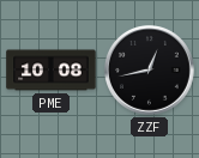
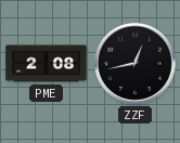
PME: 10:08 -> 2:08
